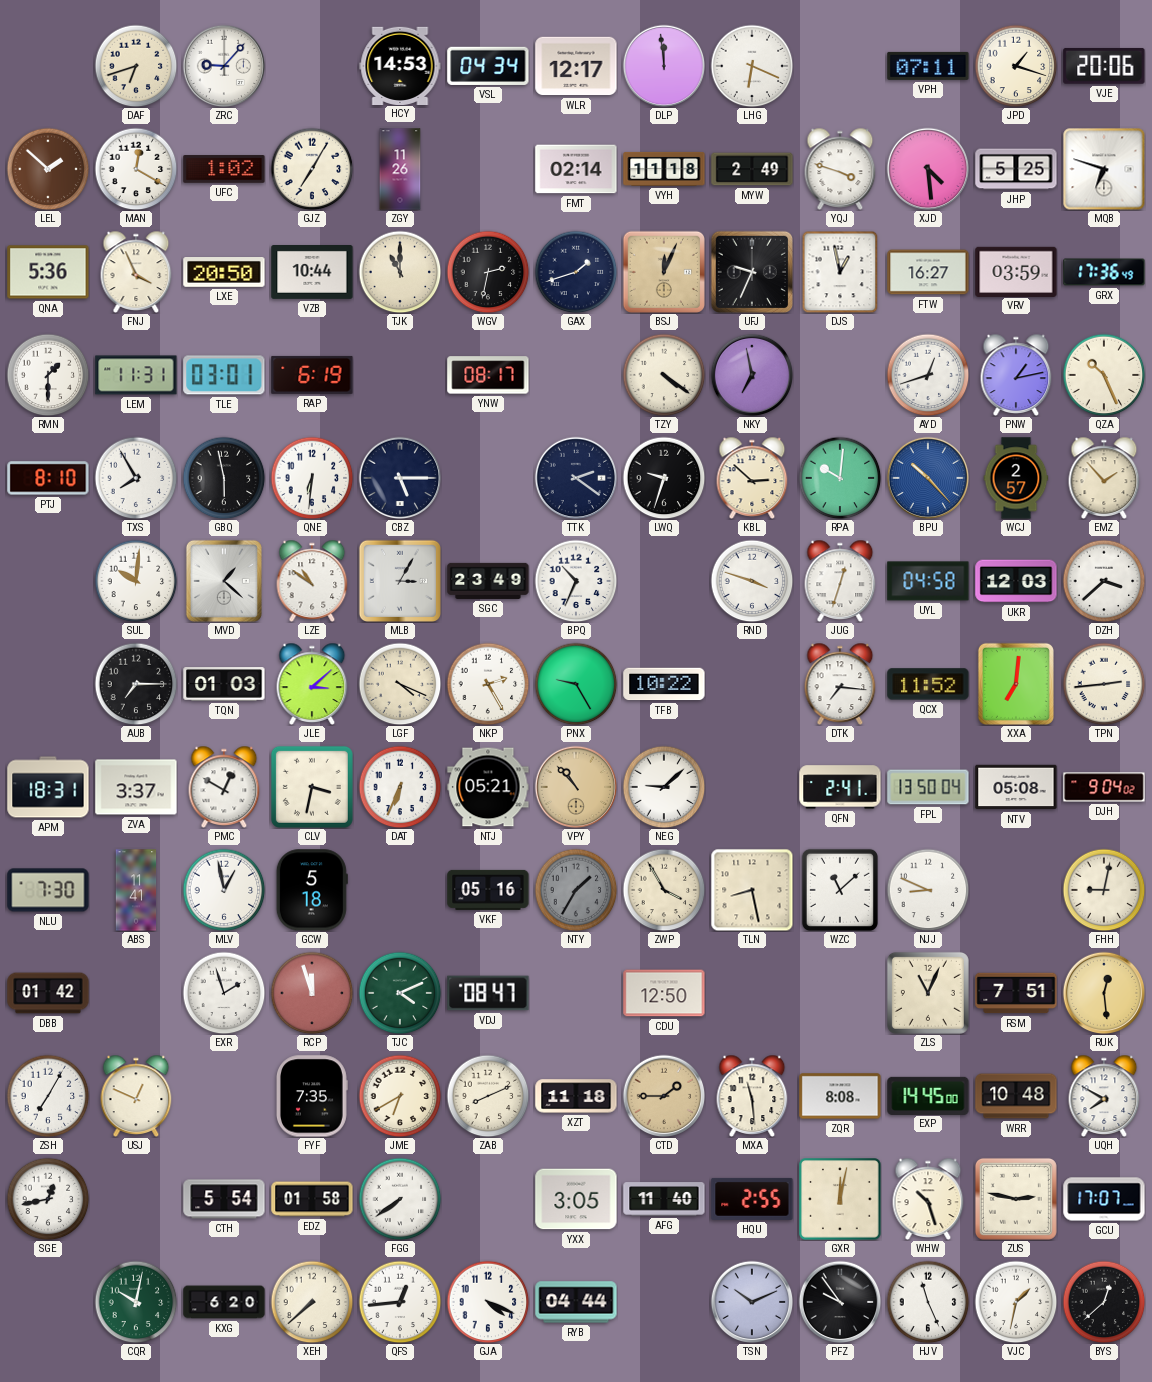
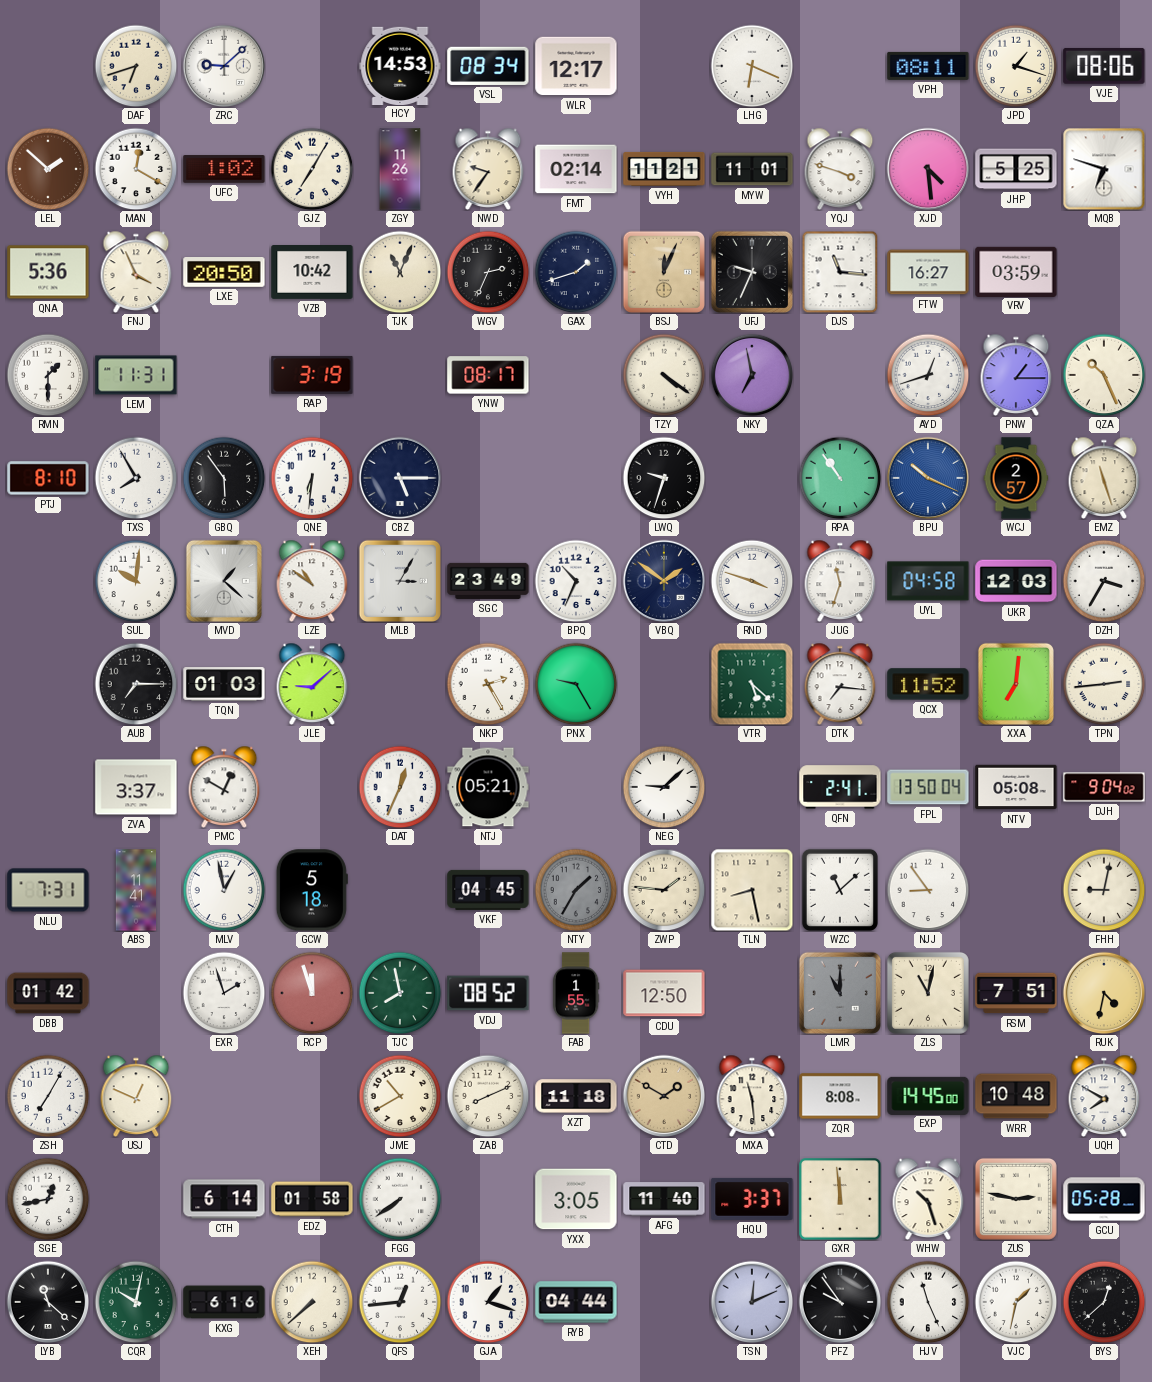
ZRC: 9:07 -> 9:08
VSL: 04:34 -> 08:34
DLP: 11:59 -> none
VPH: 07:11 -> 08:11
VJE: 20:06 -> 08:06
NWD: none -> 9:36
VYH: 11:18 -> 11:21
MYW: 2:49 -> 11:01
VZB: 10:44 -> 10:42
TJK: 11:00 -> 11:04
WGV: 2:32 -> 2:34
DJS: 12:58 -> 11:16
GRX: 17:36 -> none
TLE: 03:01 -> none
RAP: 6:19 -> 3:19
PNW: 1:13 -> 1:15
GBQ: 5:58 -> 5:54
TTK: 2:21 -> none
KBL: 2:52 -> none
RPA: 10:01 -> 10:54
BPU: 10:23 -> 10:19
EMZ: 1:53 -> 11:27
VBQ: none -> 1:51
JUG: 12:33 -> 11:33
DZH: 3:38 -> 3:35
JLE: 3:08 -> 9:08
LGF: 4:19 -> none
TFB: 10:22 -> none
VTR: none -> 5:22
APM: 18:31 -> none
CLV: 3:32 -> none
DAT: 6:34 -> 12:34
VPY: 10:53 -> none
NLU: 7:30 -> 7:31
VKF: 05:16 -> 04:45
ZWP: 3:55 -> 1:46
NJJ: 8:49 -> 8:54
TJC: 4:11 -> 7:58
VDJ: 08:47 -> 08:52
FAB: none -> 1:55
LMR: none -> 11:00
ZLS: 11:04 -> 11:02
RUK: 12:29 -> 4:32
FYF: 7:35 -> none
JME: 6:40 -> 10:40
CTD: 1:45 -> 1:50
CTH: 5:54 -> 6:14
HQU: 2:55 -> 3:37
GXR: 12:02 -> 11:59
GCU: 17:07 -> 05:28
LYB: none -> 11:22
KXG: 6:20 -> 6:16
GJA: 4:19 -> 1:18
TSN: 10:11 -> 12:11
